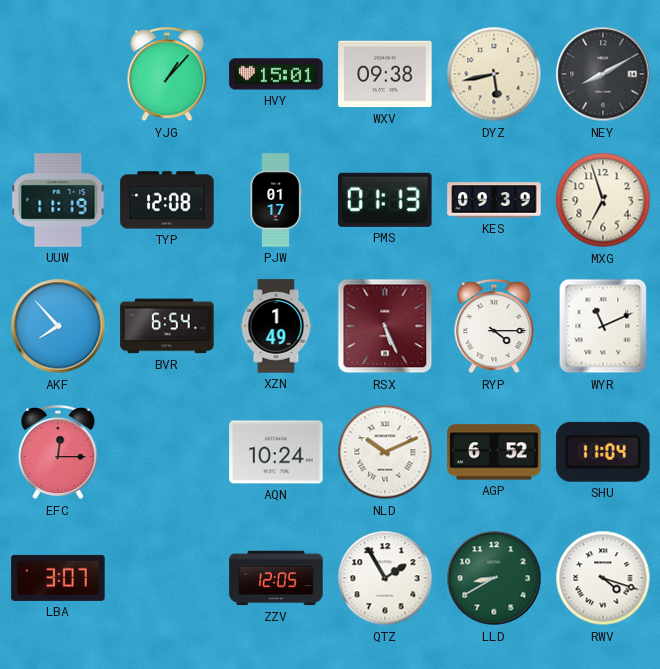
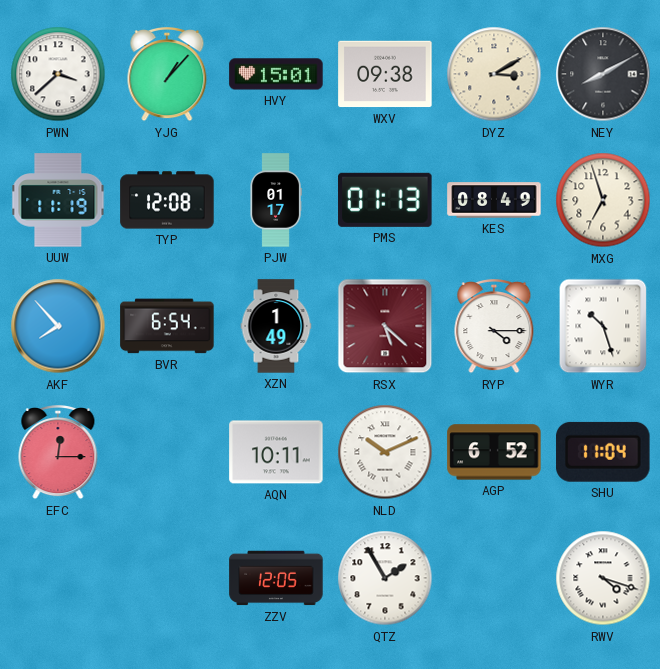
PWN: none -> 3:38
DYZ: 5:43 -> 3:10
KES: 09:39 -> 08:49
RSX: 5:26 -> 5:22
WYR: 11:11 -> 10:27
AQN: 10:24 -> 10:11
LBA: 3:07 -> none
LLD: 8:40 -> none
